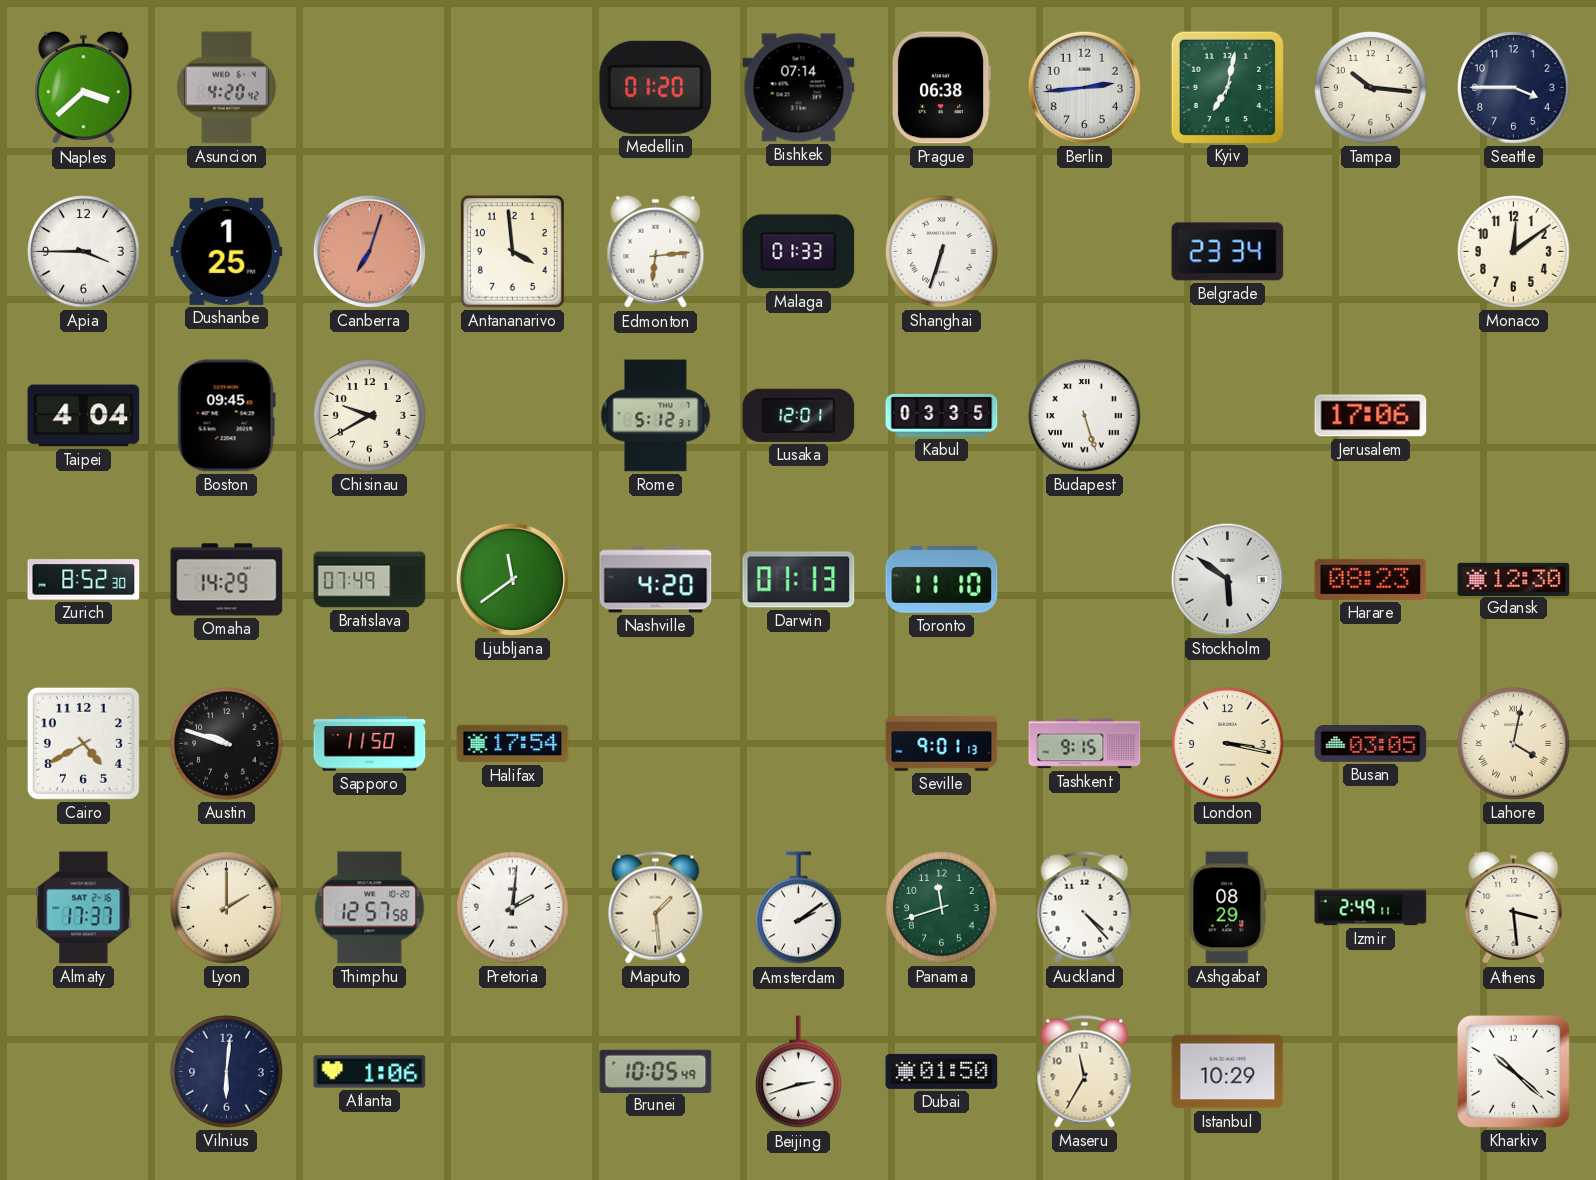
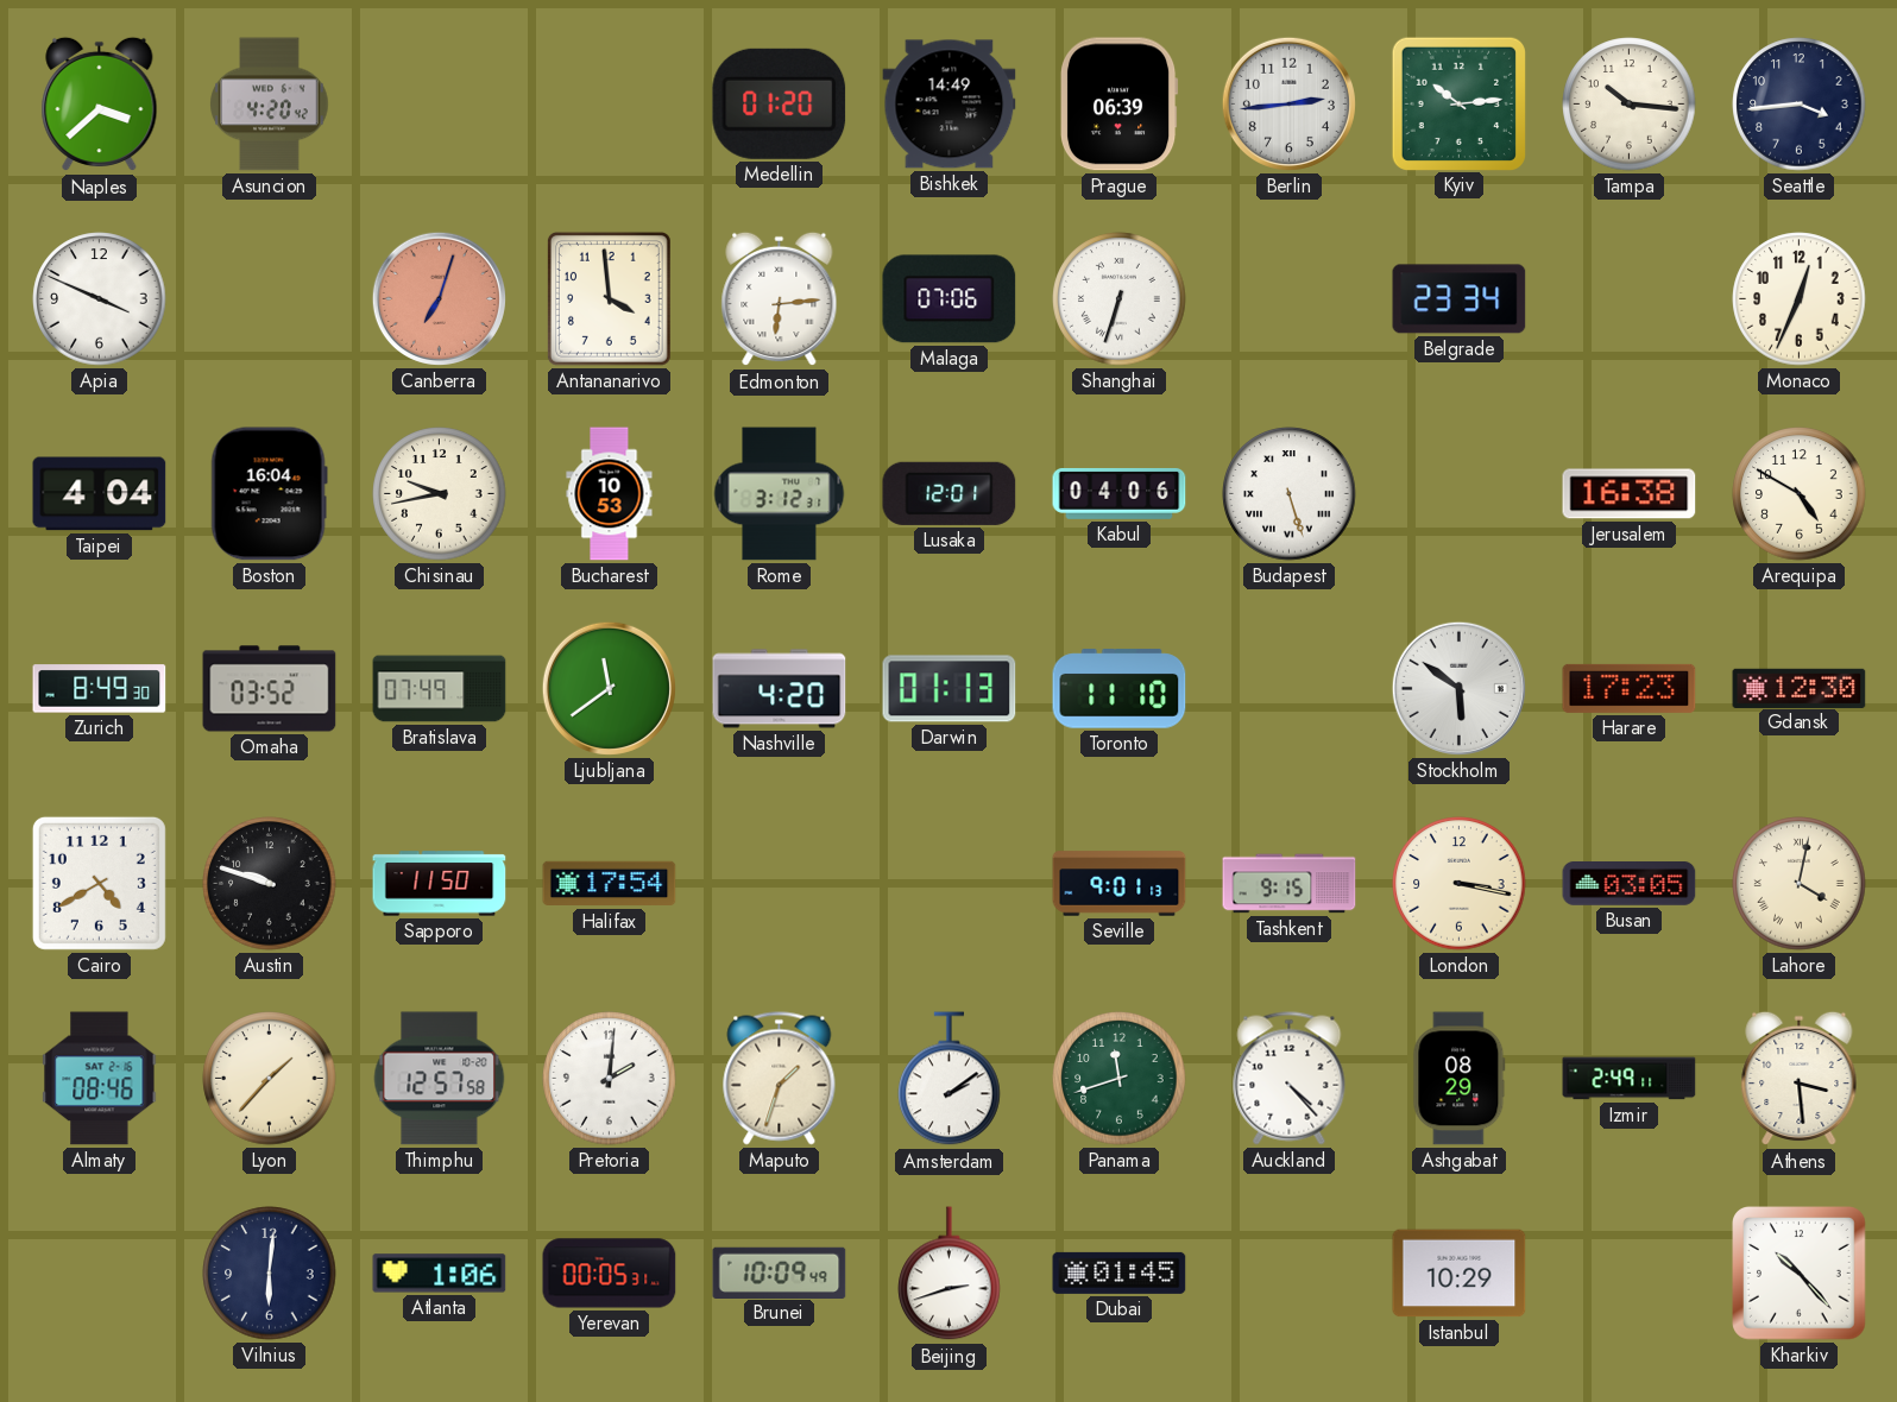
Bishkek: 07:14 -> 14:49
Prague: 06:38 -> 06:39
Kyiv: 7:02 -> 10:14
Seattle: 3:45 -> 3:44
Apia: 3:45 -> 3:49
Dushanbe: 1:25 -> none
Malaga: 01:33 -> 07:06
Monaco: 12:09 -> 12:34
Boston: 09:45 -> 16:04
Chisinau: 9:40 -> 9:43
Bucharest: none -> 10:53
Rome: 5:12 -> 3:12
Kabul: 03:35 -> 04:06
Jerusalem: 17:06 -> 16:38
Arequipa: none -> 4:50
Zurich: 8:52 -> 8:49
Omaha: 14:29 -> 03:52
Harare: 08:23 -> 17:23
Almaty: 17:37 -> 08:46
Lyon: 2:00 -> 1:37
Maputo: 1:29 -> 1:33
Yerevan: none -> 00:05
Brunei: 10:05 -> 10:09
Dubai: 01:50 -> 01:45
Maseru: 11:35 -> none
Kharkiv: 10:22 -> 10:23
